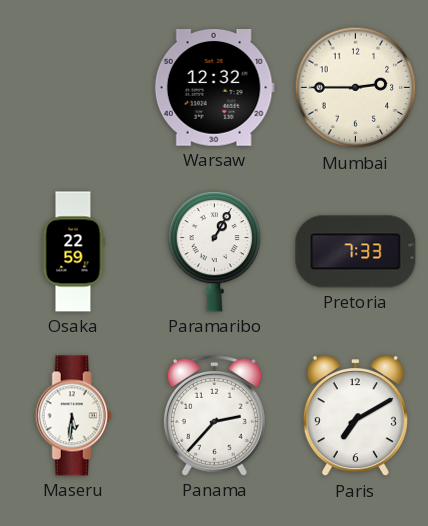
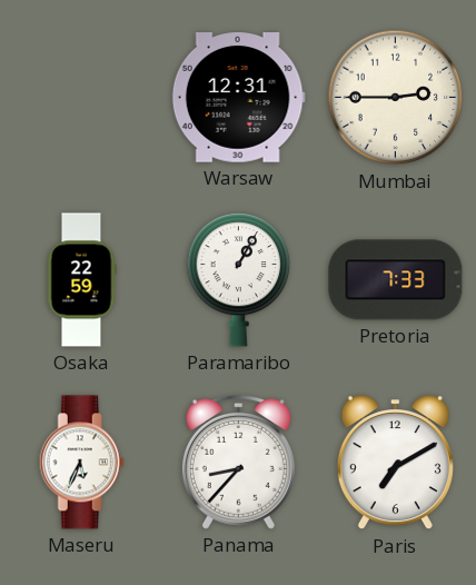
Warsaw: 12:32 -> 12:31
Maseru: 5:31 -> 5:34
Panama: 2:37 -> 8:37
